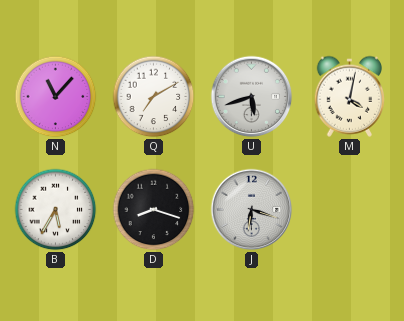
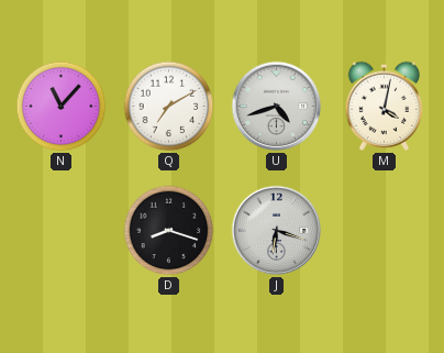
U: 5:42 -> 4:42
B: 5:35 -> none
